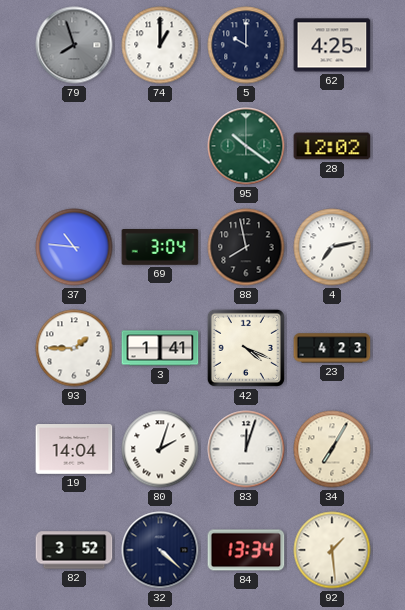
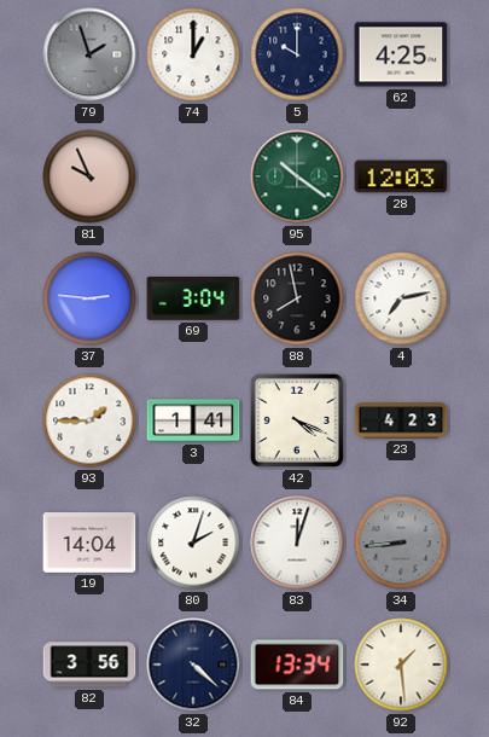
79: 7:57 -> 1:57
81: none -> 9:56
28: 12:02 -> 12:03
37: 10:46 -> 2:46
34: 7:05 -> 8:44
34 dial: cream -> grey
82: 3:52 -> 3:56
